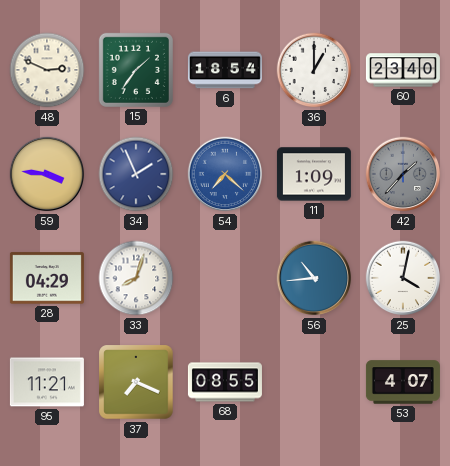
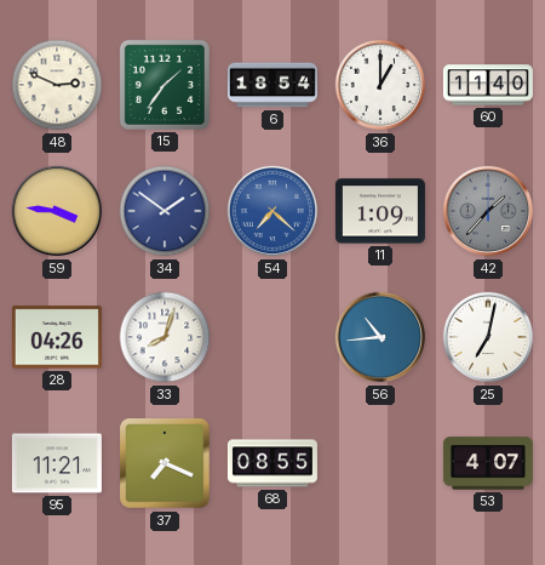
60: 23:40 -> 11:40
34: 1:56 -> 1:51
28: 04:29 -> 04:26
25: 4:02 -> 7:02
